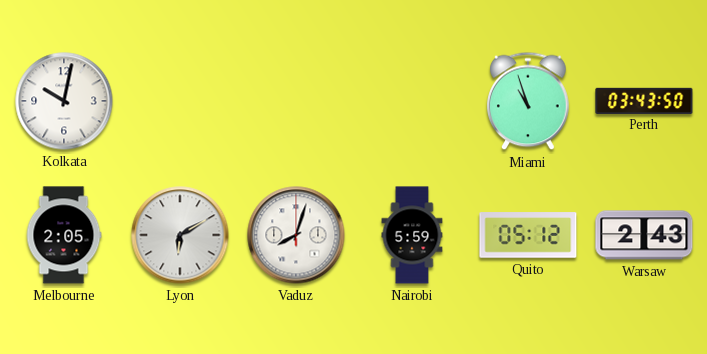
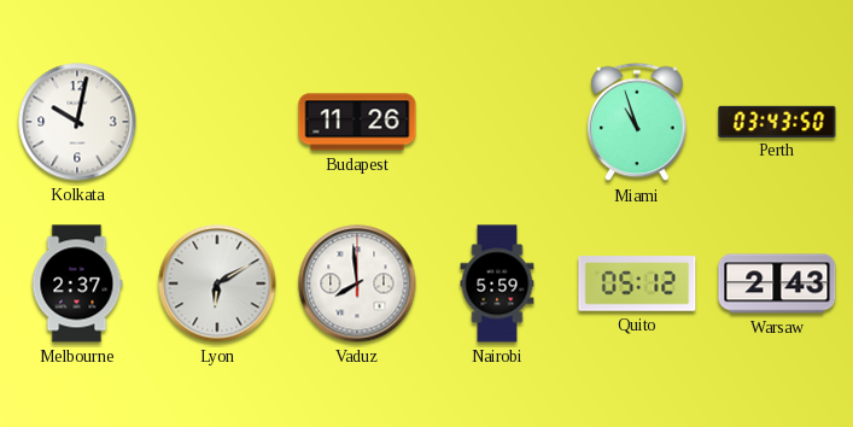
Budapest: none -> 11:26
Melbourne: 2:05 -> 2:37
Vaduz: 8:03 -> 7:59
